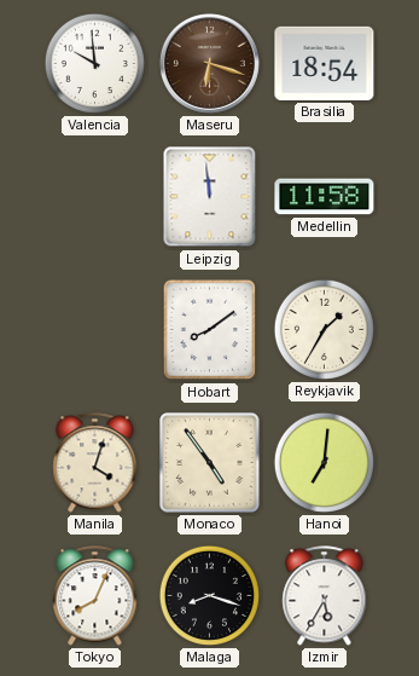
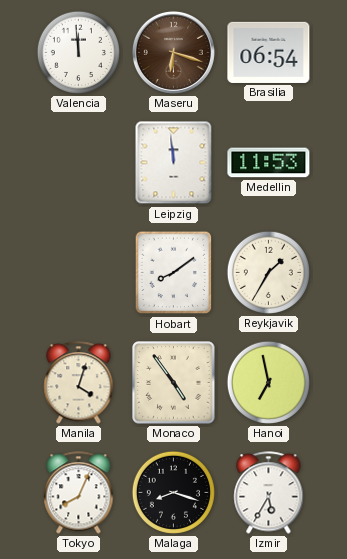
Valencia: 9:59 -> 11:59
Brasilia: 18:54 -> 06:54
Medellin: 11:58 -> 11:53
Hanoi: 7:01 -> 6:58
